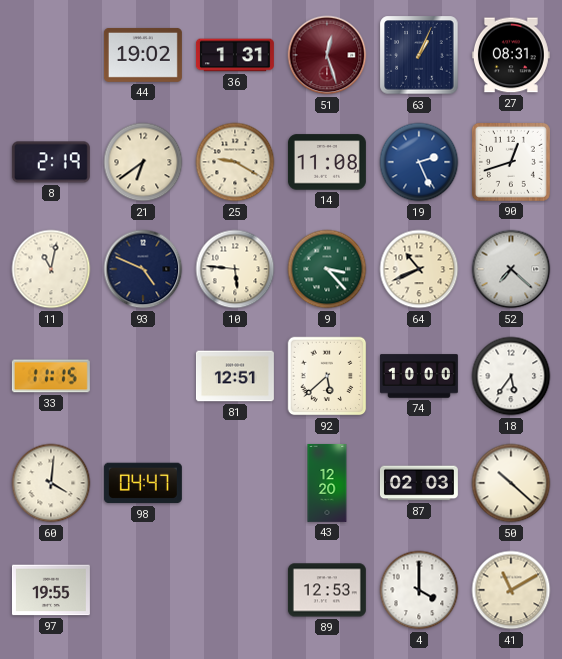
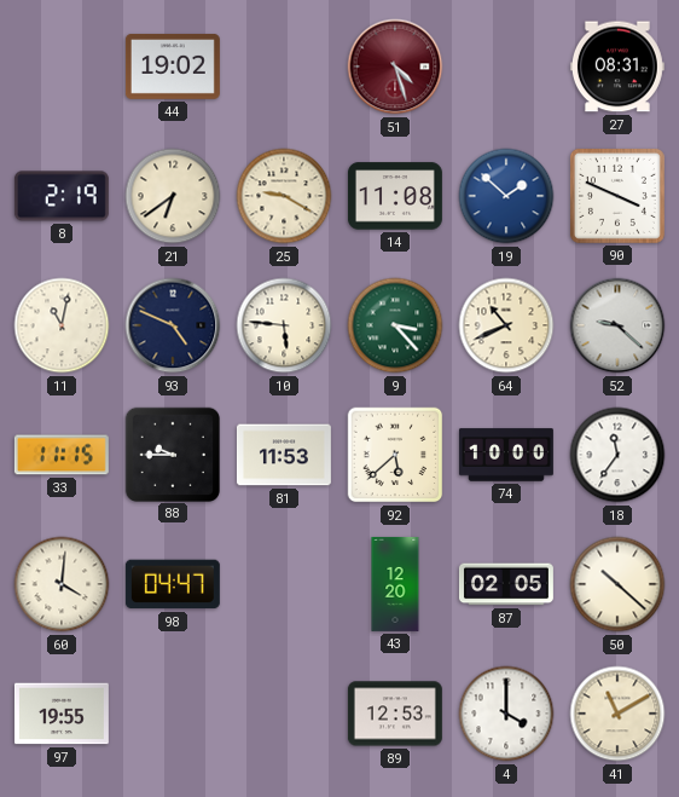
36: 1:31 -> none
51: 12:27 -> 4:27
63: 1:04 -> none
19: 2:26 -> 1:52
90: 12:42 -> 3:49
52: 7:22 -> 9:22
88: none -> 9:45
81: 12:51 -> 11:53
18: 5:36 -> 11:36
87: 02:03 -> 02:05
